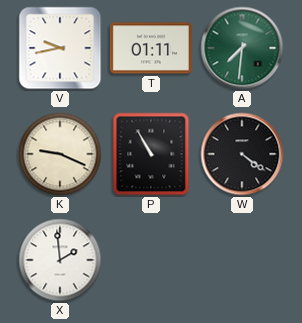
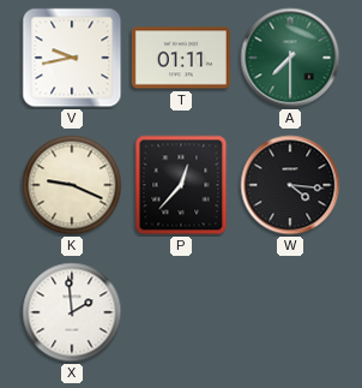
A: 7:31 -> 7:30
P: 10:55 -> 12:37
W: 4:21 -> 4:16
